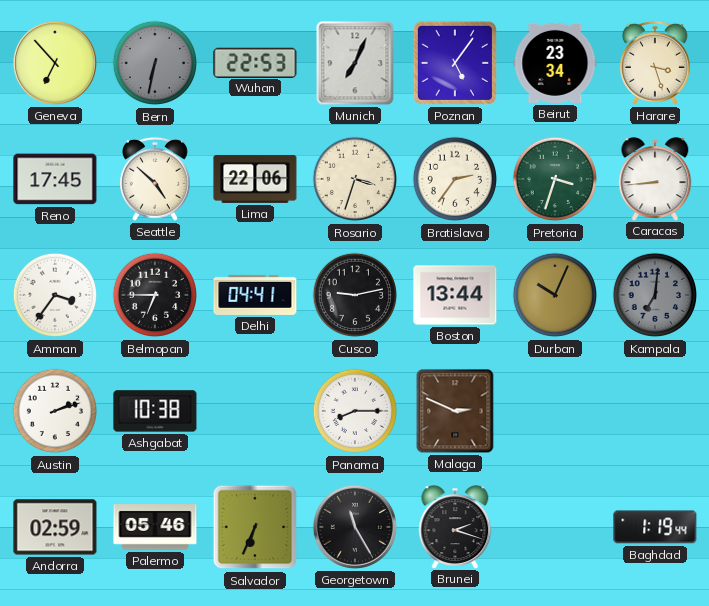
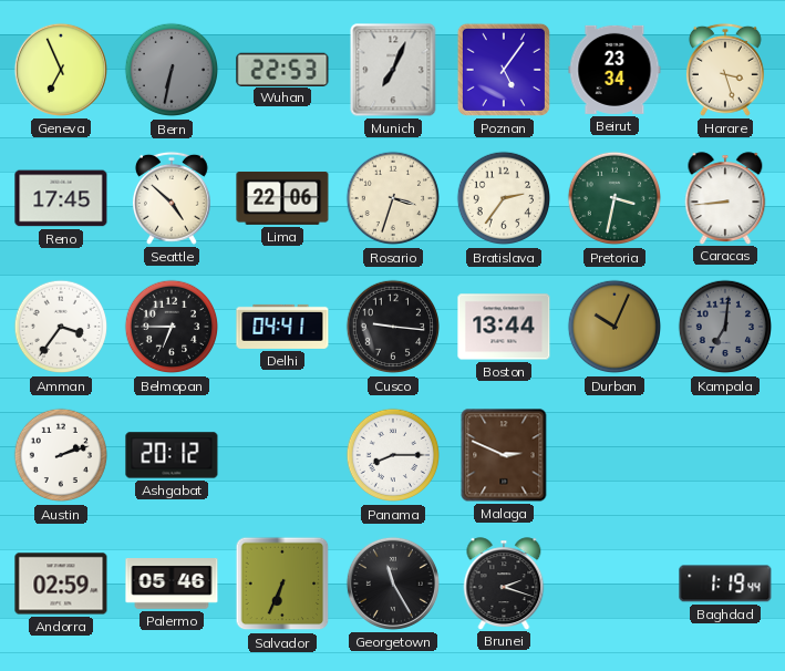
Geneva: 6:53 -> 6:56
Pretoria: 3:33 -> 3:32
Cusco: 9:13 -> 9:16
Ashgabat: 10:38 -> 20:12
